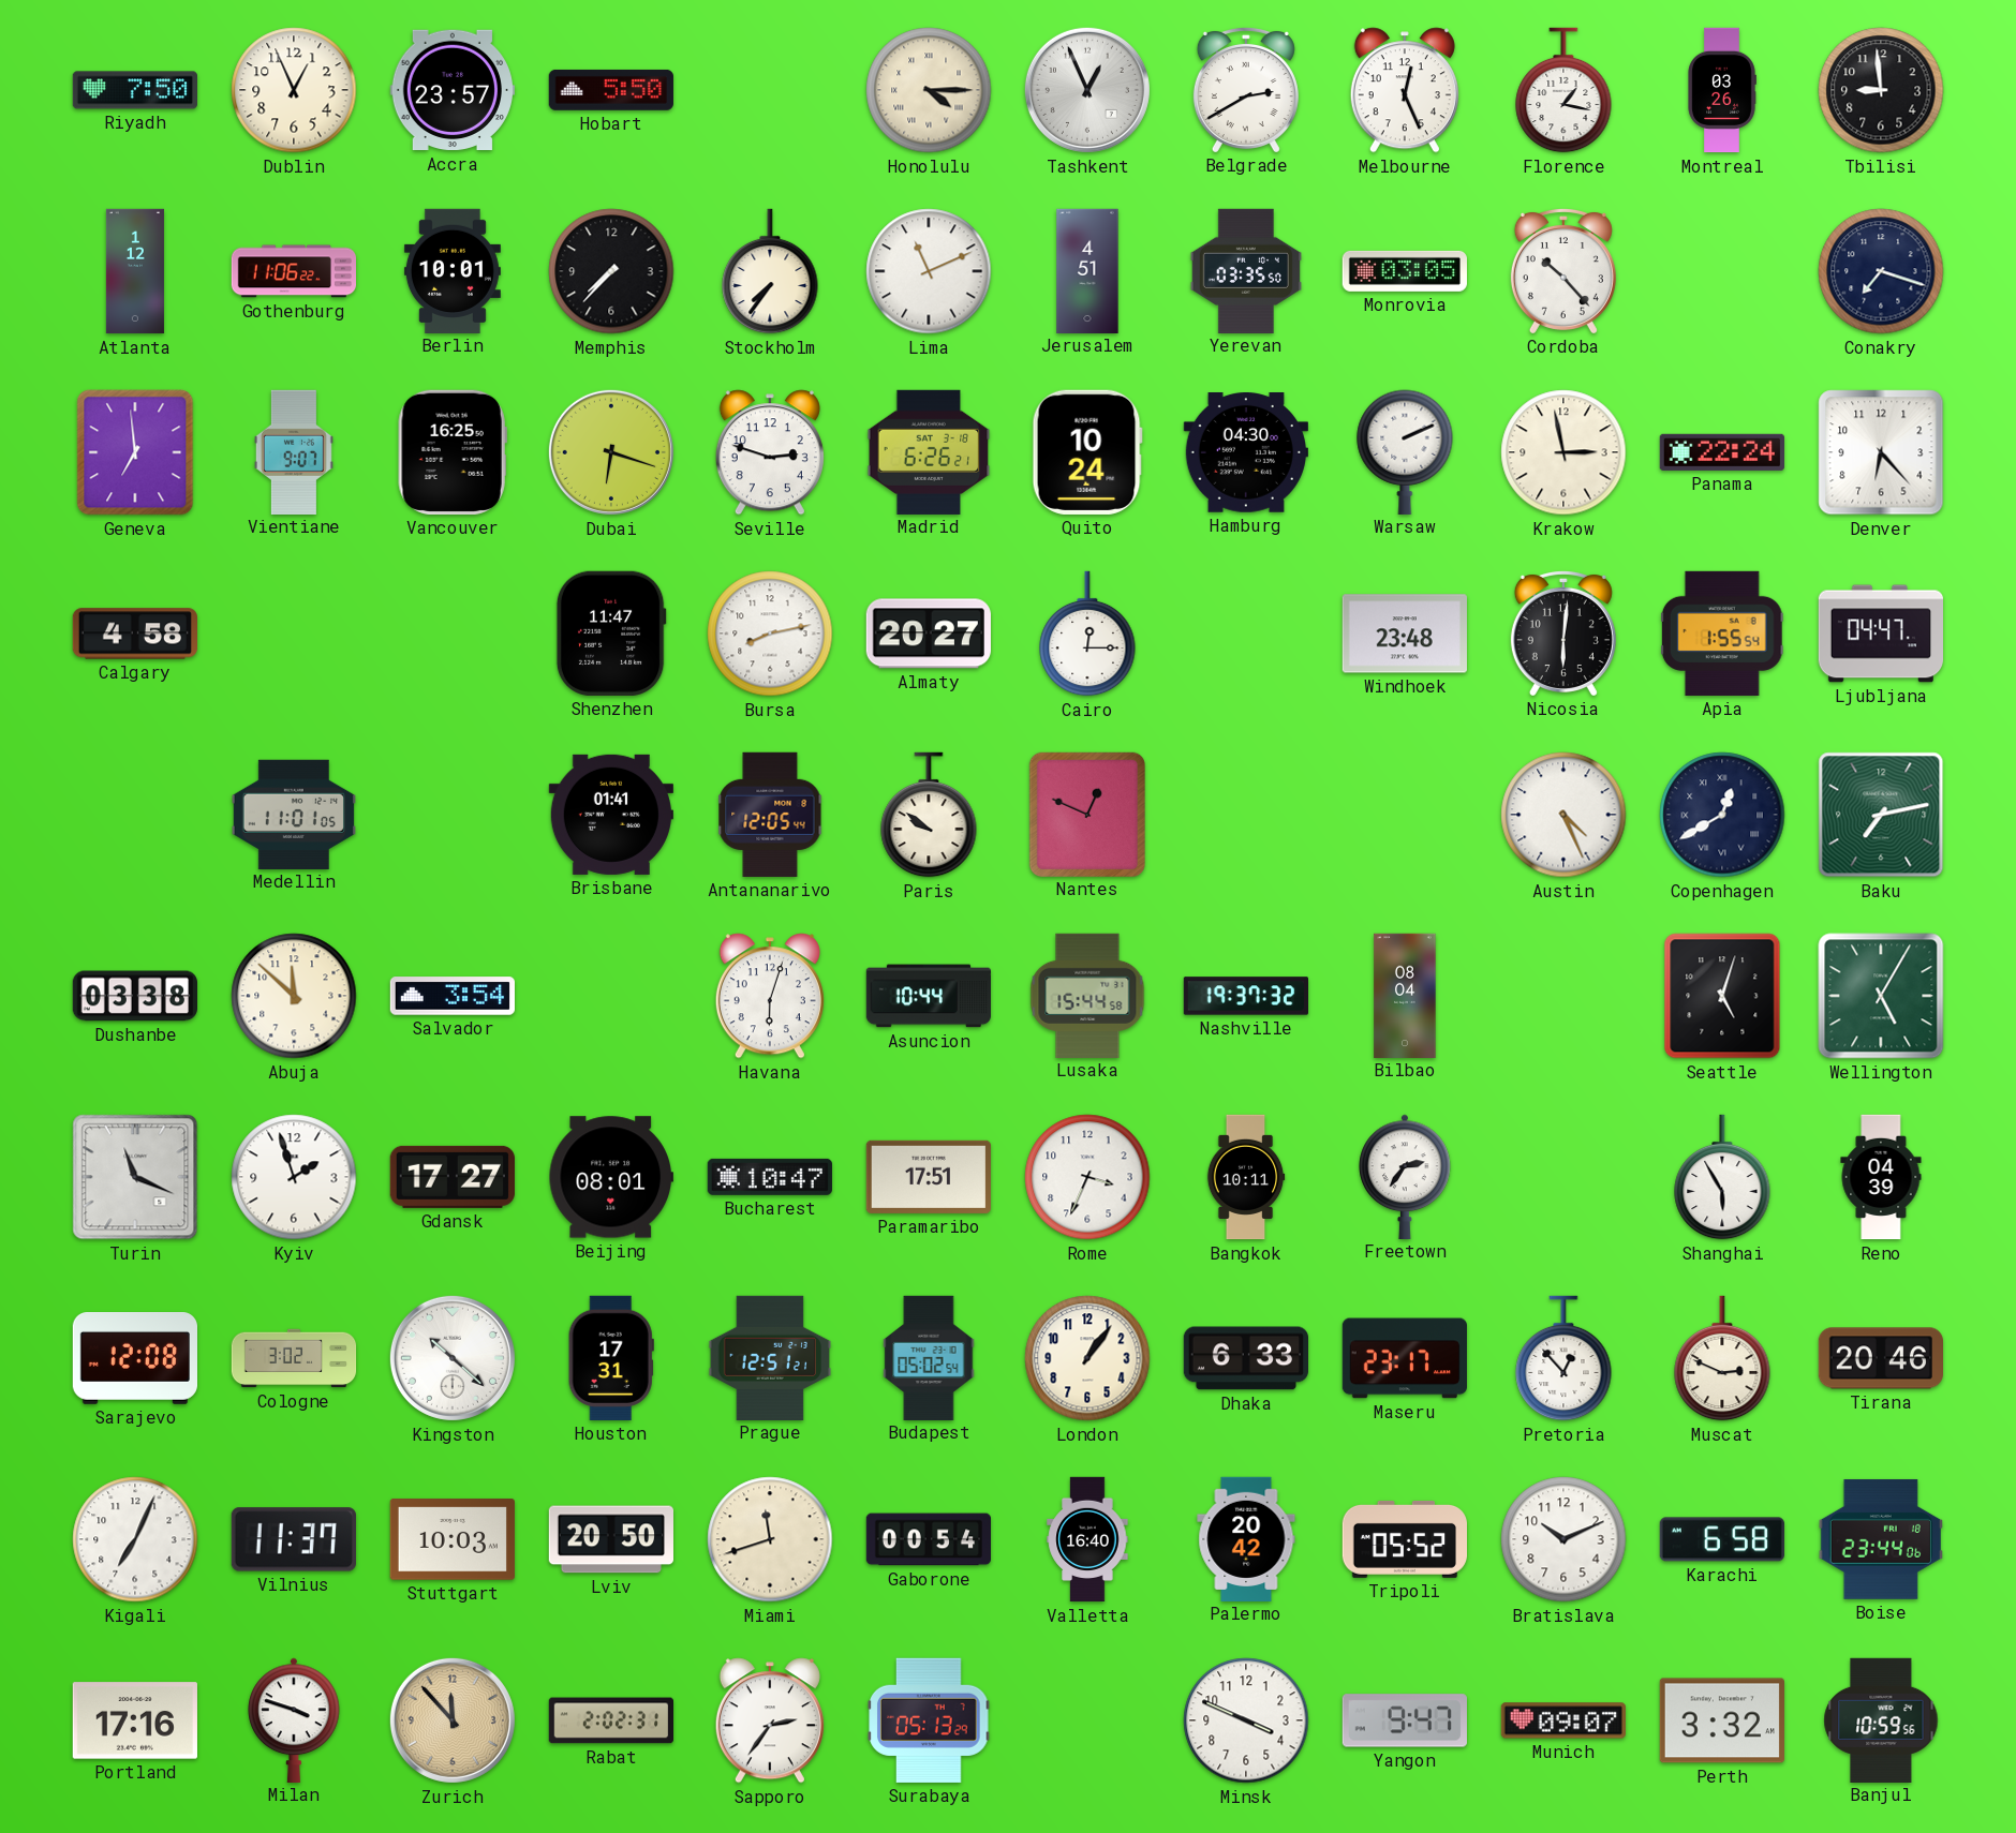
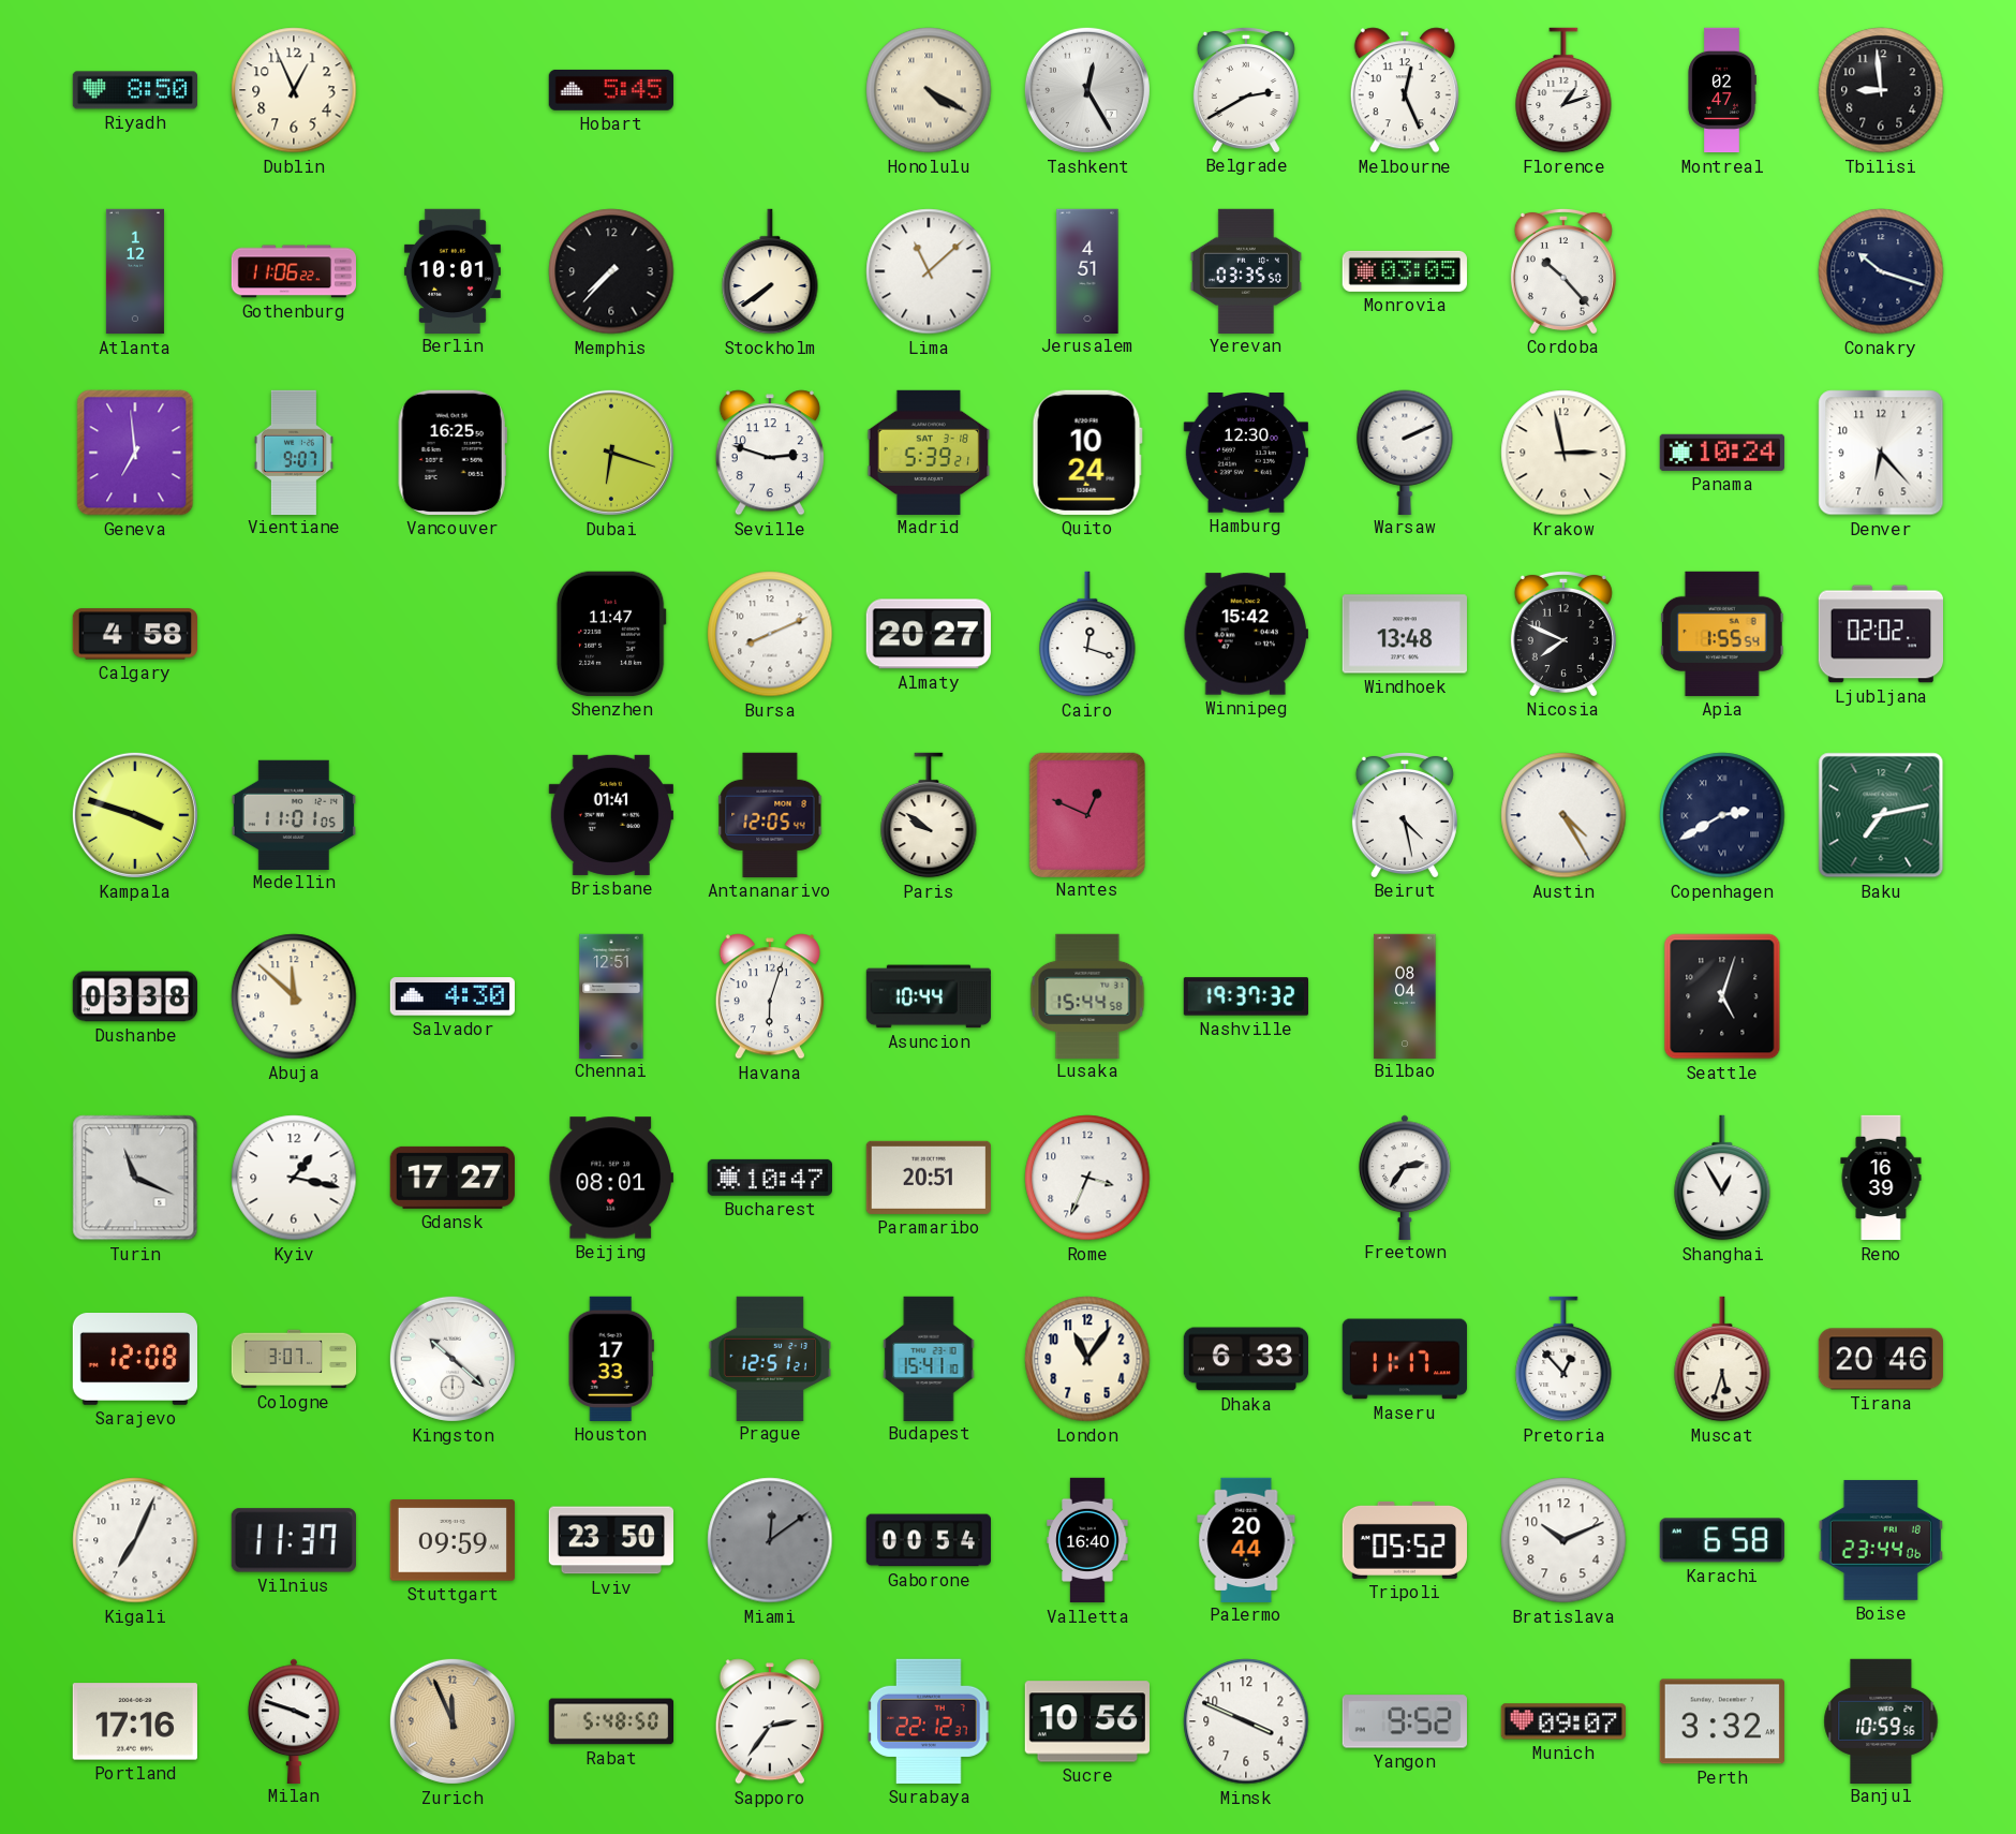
Riyadh: 7:50 -> 8:50
Accra: 23:57 -> none
Hobart: 5:50 -> 5:45
Honolulu: 4:15 -> 4:20
Tashkent: 12:56 -> 12:25
Florence: 1:17 -> 1:12
Montreal: 03:26 -> 02:47
Stockholm: 7:36 -> 7:39
Lima: 11:11 -> 11:08
Conakry: 7:18 -> 10:18
Madrid: 6:26 -> 5:39
Hamburg: 04:30 -> 12:30
Panama: 22:24 -> 10:24
Bursa: 8:13 -> 8:11
Cairo: 12:15 -> 12:18
Winnipeg: none -> 15:42
Windhoek: 23:48 -> 13:48
Nicosia: 6:01 -> 7:49
Ljubljana: 04:47 -> 02:02
Kampala: none -> 3:48
Beirut: none -> 4:28
Austin: 4:26 -> 4:25
Copenhagen: 12:40 -> 2:40
Salvador: 3:54 -> 4:30
Chennai: none -> 12:51
Wellington: 5:05 -> none
Kyiv: 1:57 -> 1:17
Paramaribo: 17:51 -> 20:51
Bangkok: 10:11 -> none
Shanghai: 5:55 -> 12:55
Reno: 04:39 -> 16:39
Cologne: 3:02 -> 3:07
Houston: 17:31 -> 17:33
Budapest: 05:02 -> 15:41
London: 1:06 -> 11:06
Maseru: 23:17 -> 11:17
Muscat: 2:49 -> 5:33
Stuttgart: 10:03 -> 09:59
Lviv: 20:50 -> 23:50
Miami: 11:42 -> 12:09
Miami dial: cream -> grey
Palermo: 20:42 -> 20:44
Zurich: 11:53 -> 11:56
Rabat: 2:02 -> 5:48
Surabaya: 05:13 -> 22:12
Sucre: none -> 10:56
Yangon: 9:47 -> 9:52
